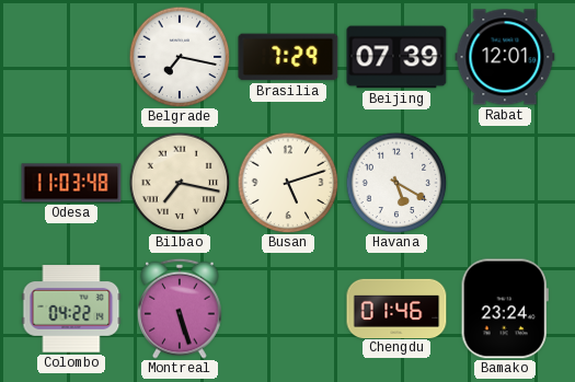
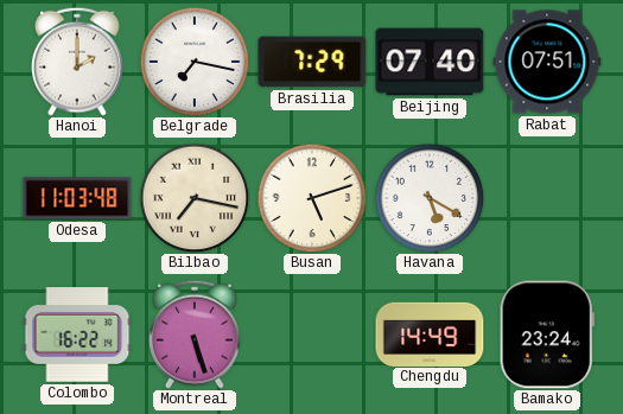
Hanoi: none -> 2:00
Beijing: 07:39 -> 07:40
Rabat: 12:01 -> 07:51
Colombo: 04:22 -> 16:22
Chengdu: 01:46 -> 14:49
